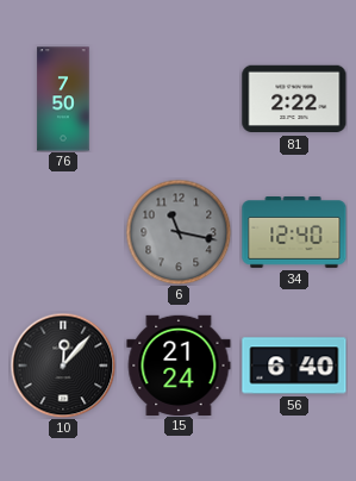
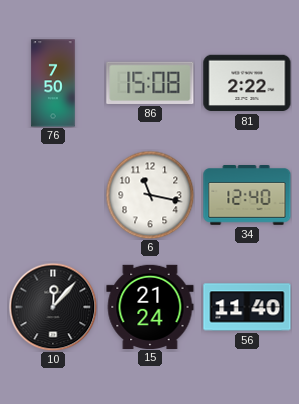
86: none -> 15:08
6 dial: grey -> white
56: 6:40 -> 11:40
